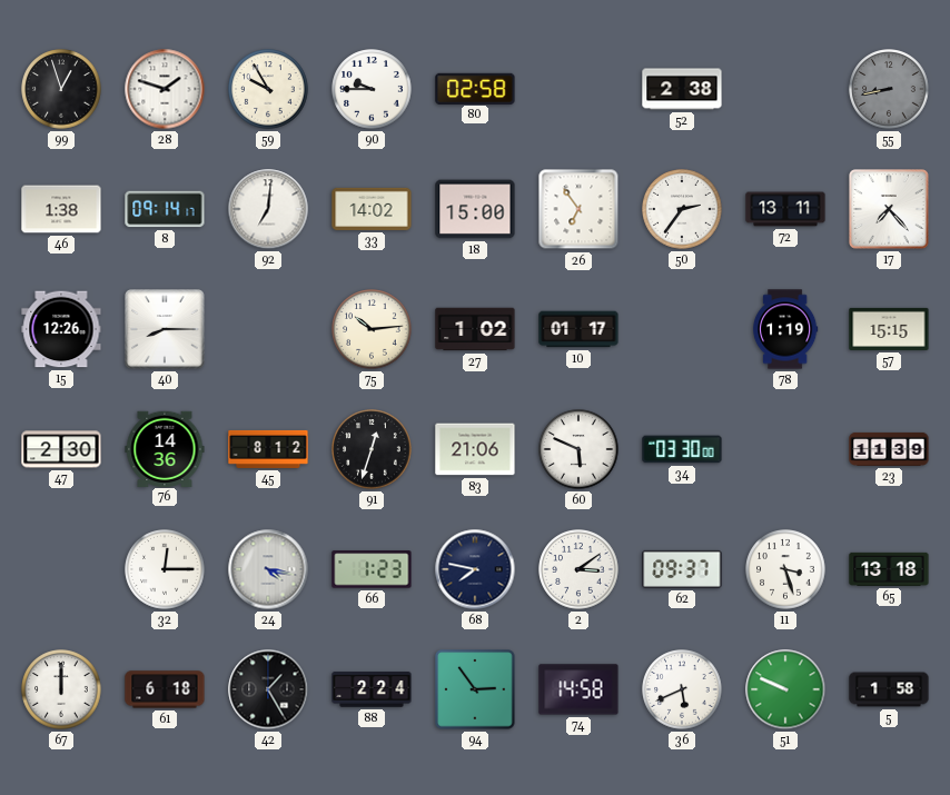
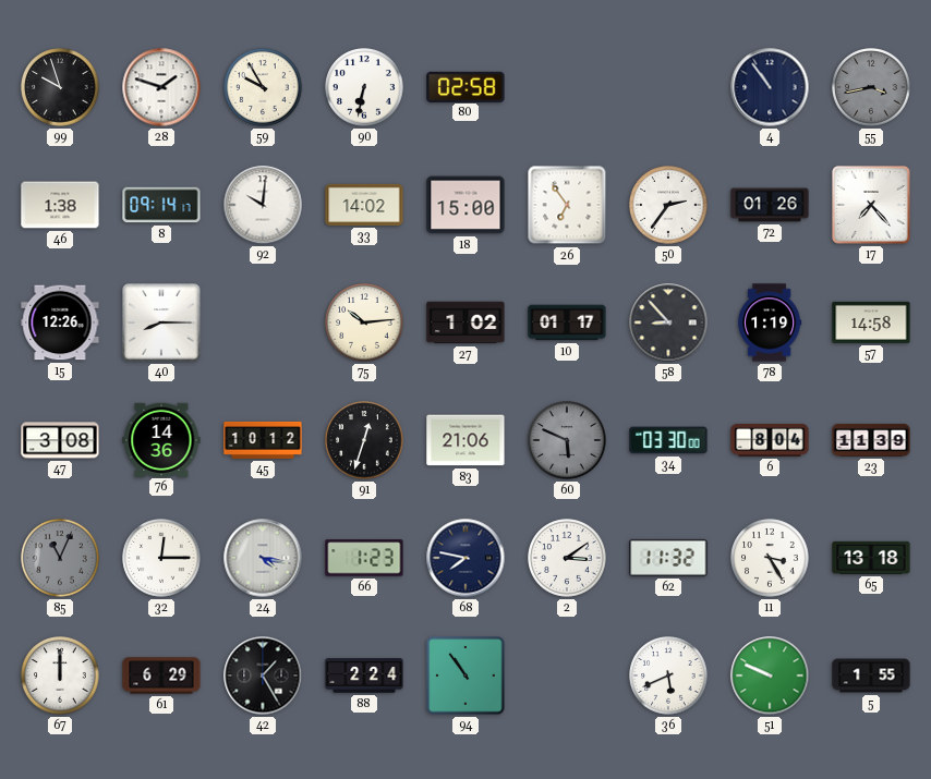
99: 12:57 -> 9:57
90: 9:45 -> 6:32
52: 2:38 -> none
4: none -> 10:54
55: 8:43 -> 3:43
92: 7:01 -> 10:01
72: 13:11 -> 01:26
58: none -> 8:53
57: 15:15 -> 14:58
47: 2:30 -> 3:08
45: 8:12 -> 10:12
60 dial: white -> grey
6: none -> 8:04
85: none -> 11:04
62: 09:37 -> 11:32
11: 3:27 -> 3:25
61: 6:18 -> 6:29
94: 2:54 -> 10:54
74: 14:58 -> none
5: 1:58 -> 1:55
